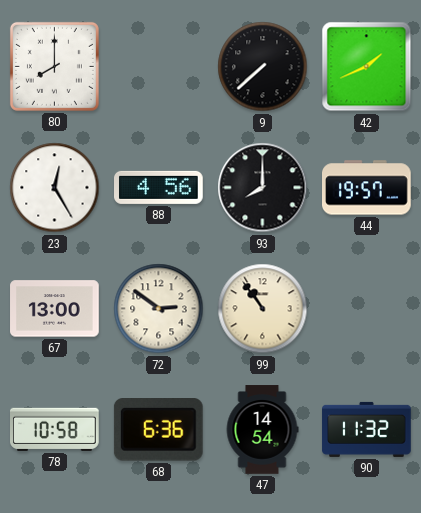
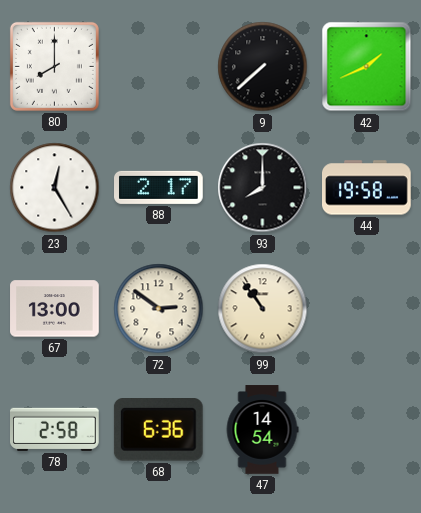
88: 4:56 -> 2:17
44: 19:57 -> 19:58
78: 10:58 -> 2:58
90: 11:32 -> none
